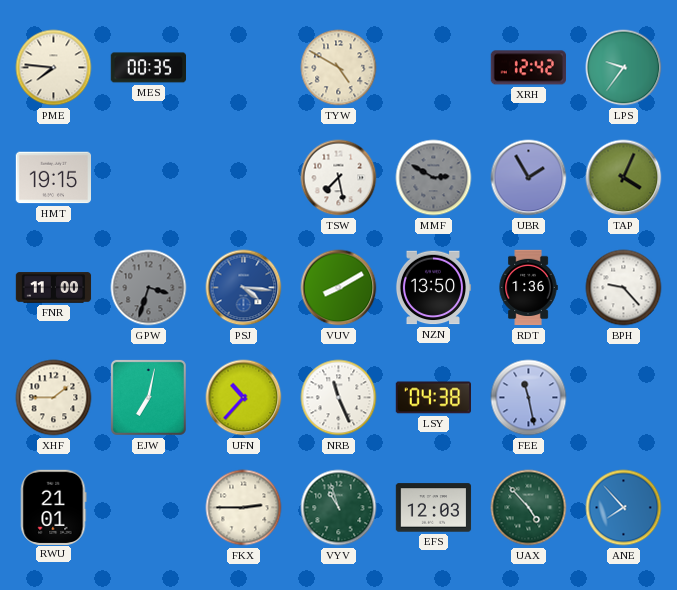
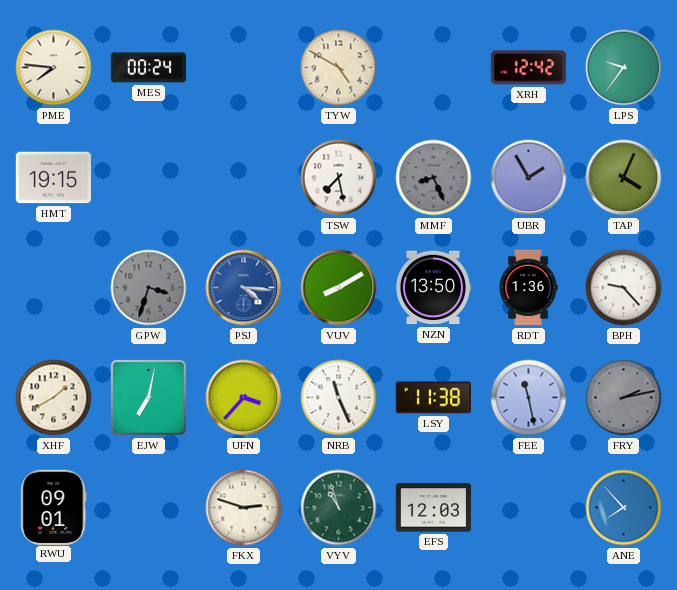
MES: 00:35 -> 00:24
MMF: 2:50 -> 8:26
FNR: 11:00 -> none
XHF: 1:45 -> 1:40
UFN: 10:37 -> 3:37
LSY: 04:38 -> 11:38
FRY: none -> 2:13
RWU: 21:01 -> 09:01
FKX: 2:45 -> 2:48
UAX: 4:53 -> none
